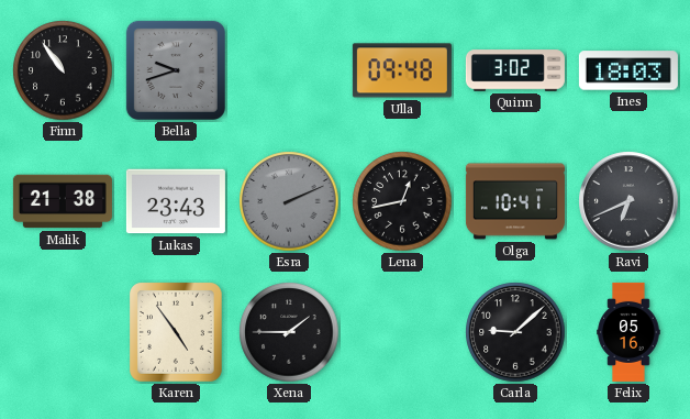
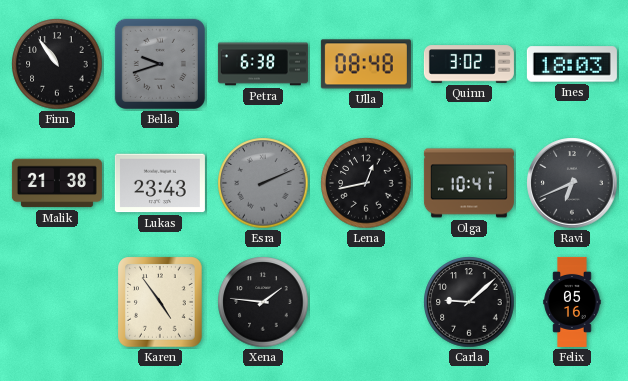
Petra: none -> 6:38
Ulla: 09:48 -> 08:48
Xena: 1:45 -> 1:46
